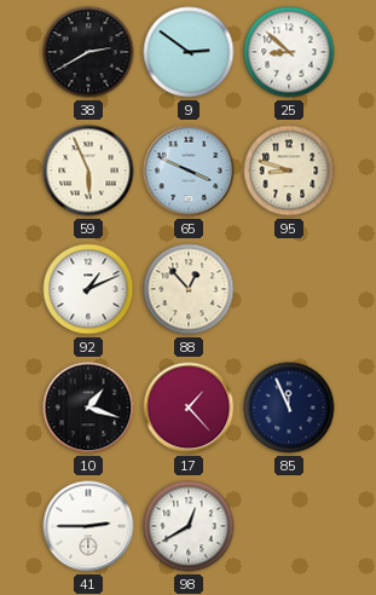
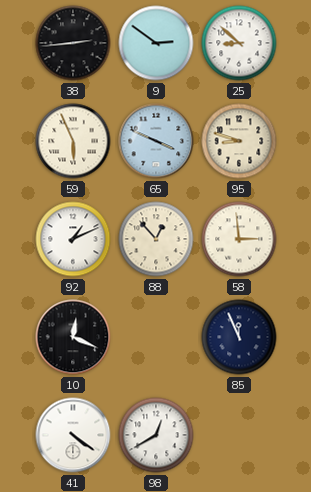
38: 2:40 -> 2:44
58: none -> 2:59
10: 1:18 -> 12:19
17: 1:23 -> none
41: 2:45 -> 4:21
